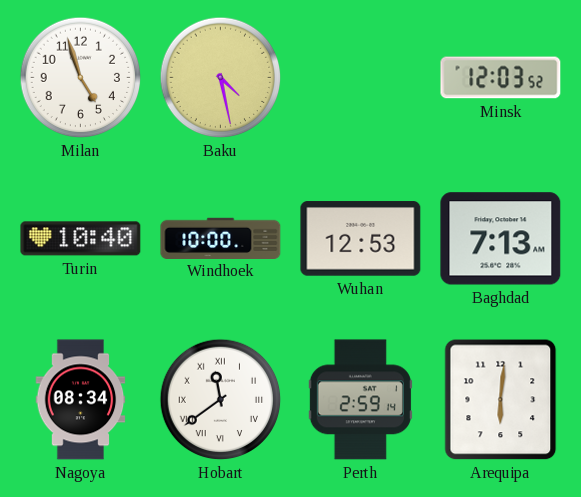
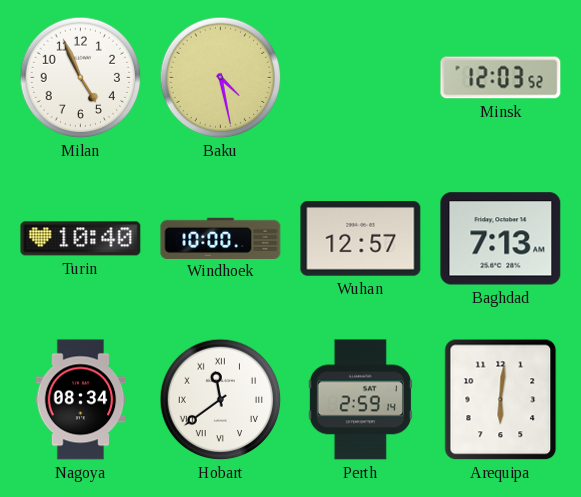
Milan: 4:57 -> 4:56
Wuhan: 12:53 -> 12:57
